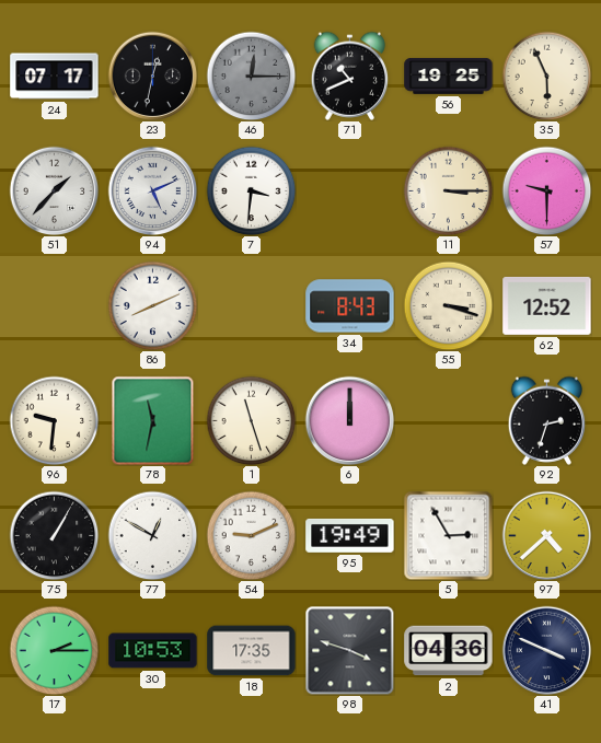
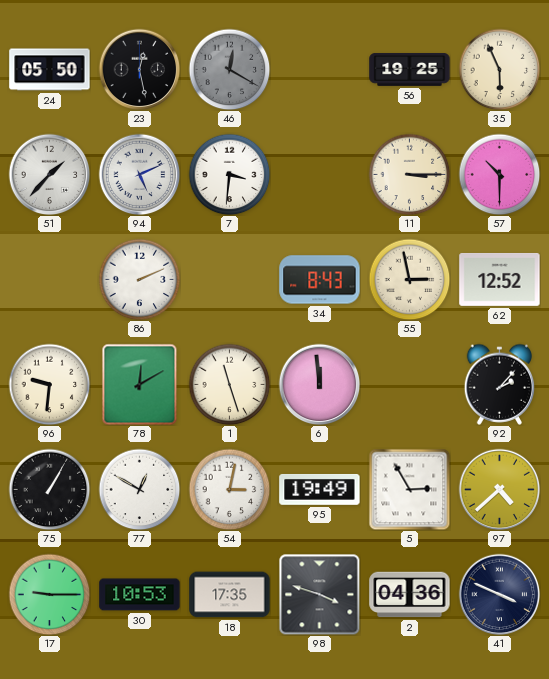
24: 07:17 -> 05:50
23: 12:32 -> 12:28
46: 12:15 -> 12:20
71: 10:41 -> none
57: 9:30 -> 10:30
86: 8:11 -> 2:11
55: 3:18 -> 2:58
78: 11:32 -> 12:10
6: 12:00 -> 11:59
92: 2:33 -> 2:07
54: 9:11 -> 3:02
17: 2:15 -> 9:15
